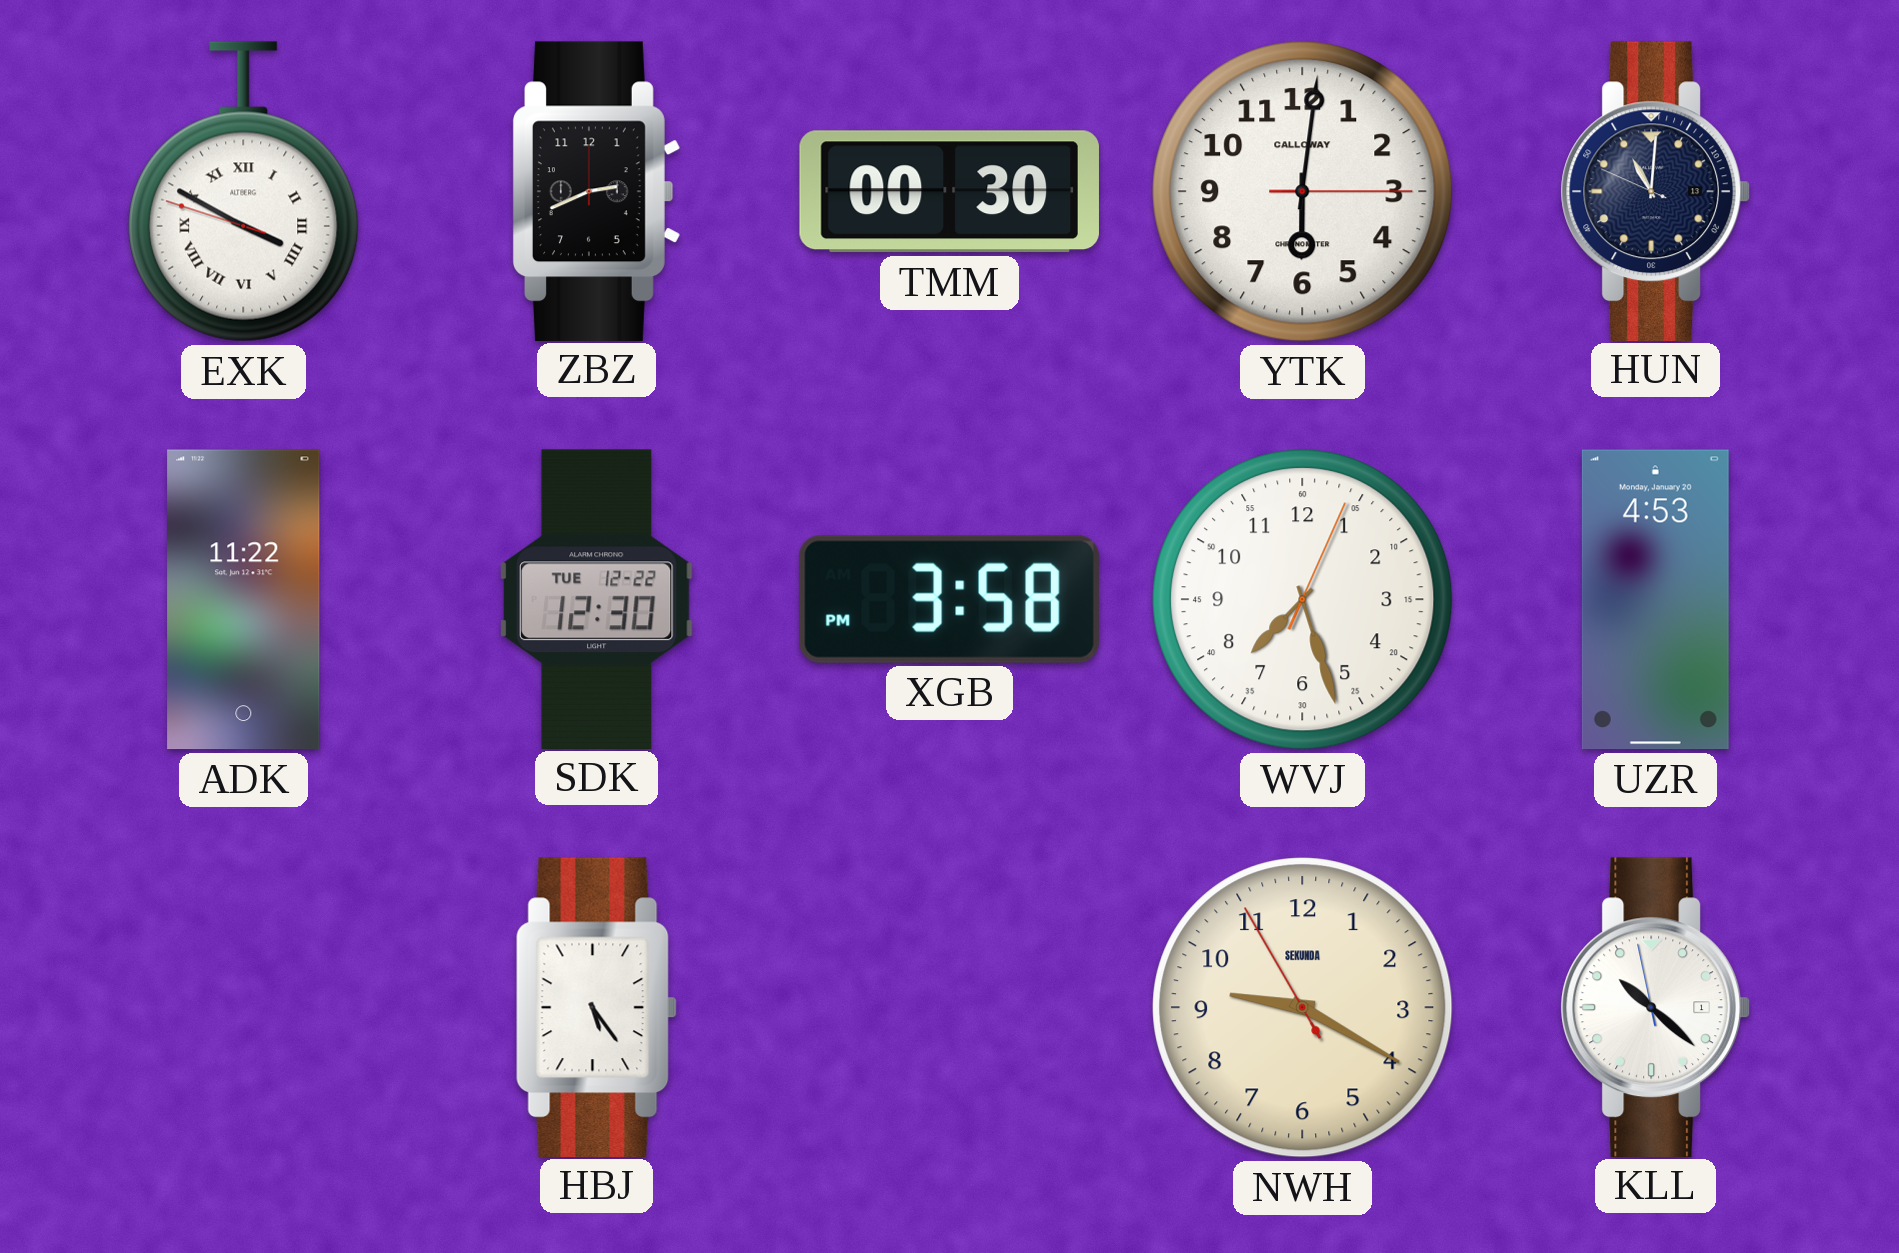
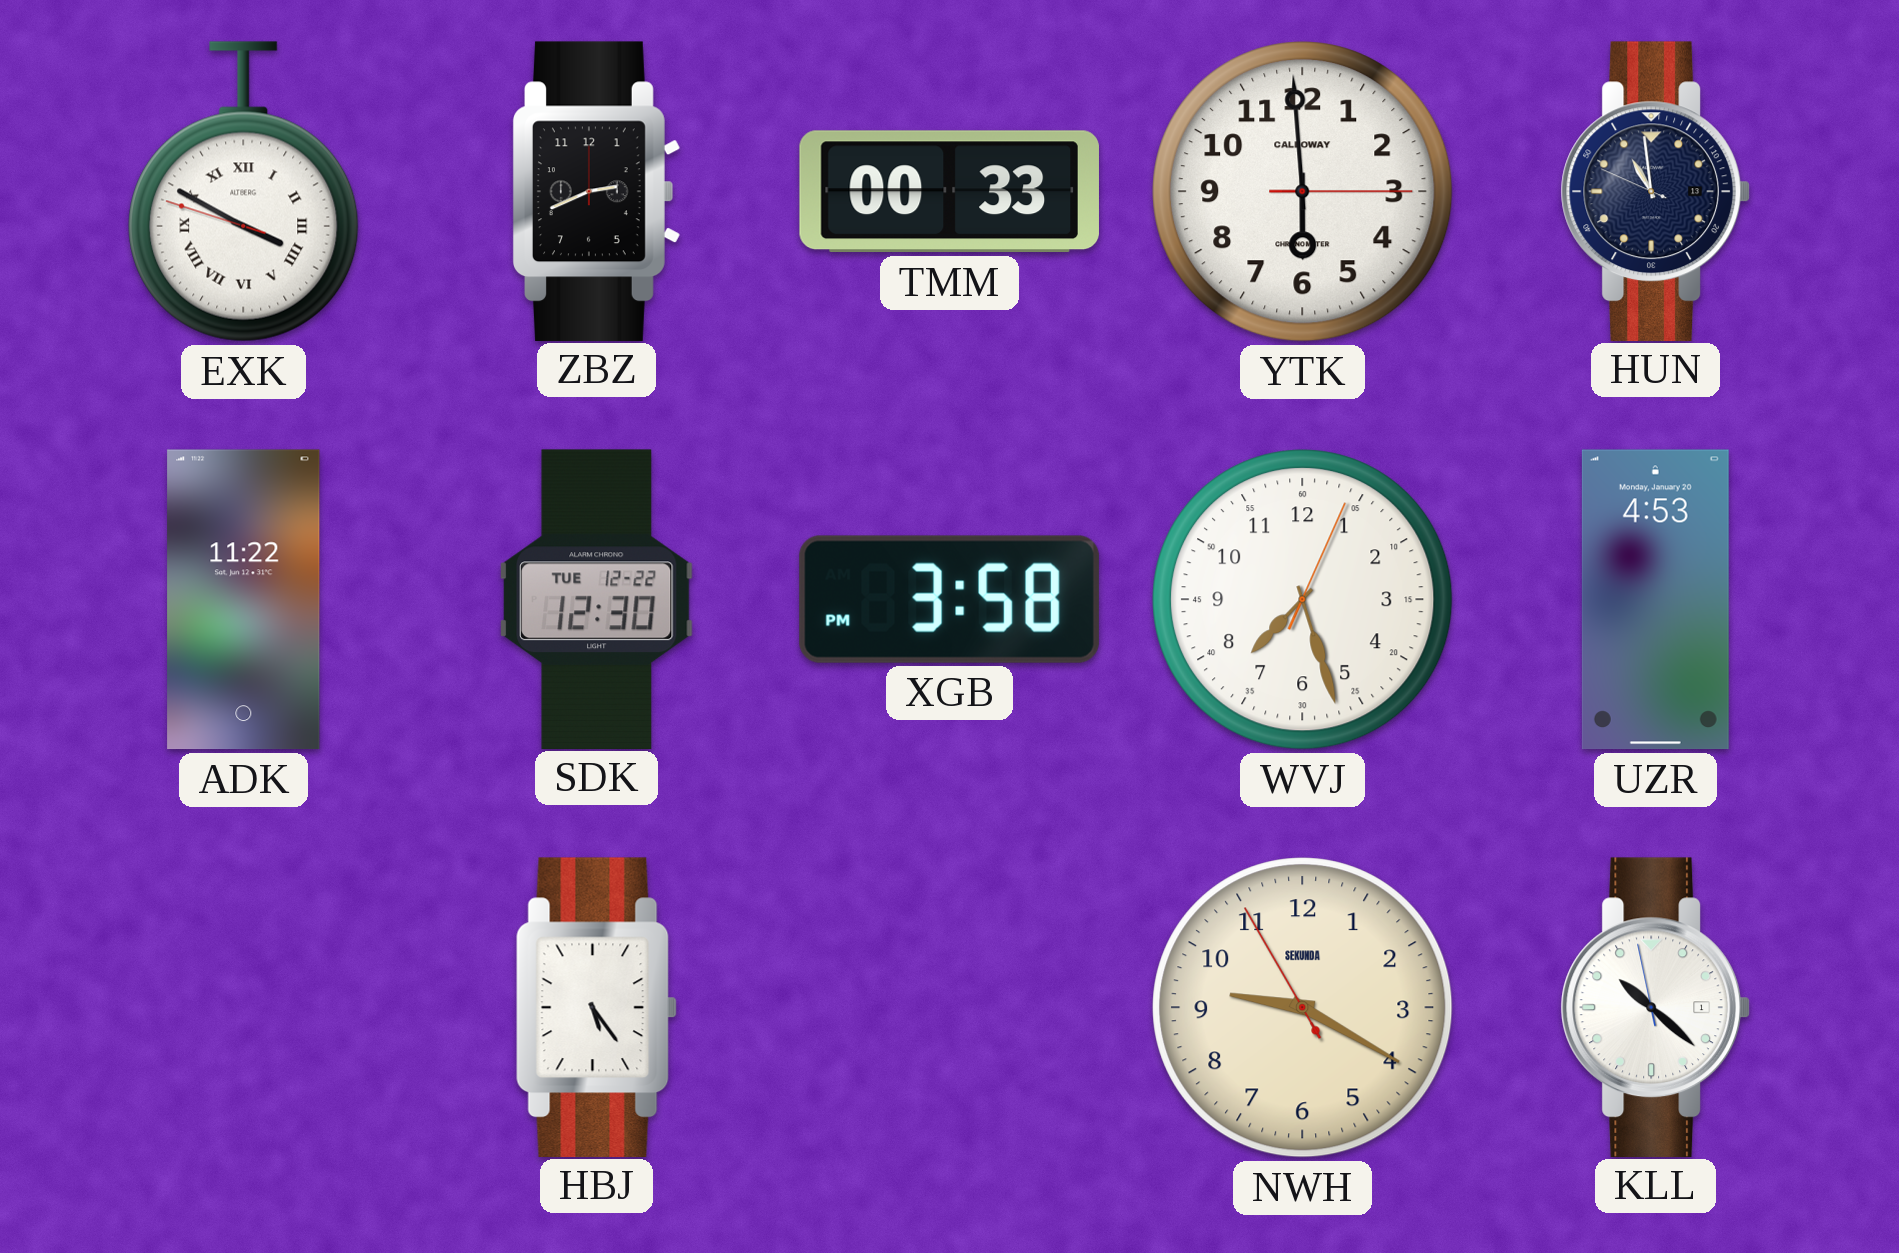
TMM: 00:30 -> 00:33
YTK: 6:01 -> 5:59
HUN: 11:00 -> 10:58
